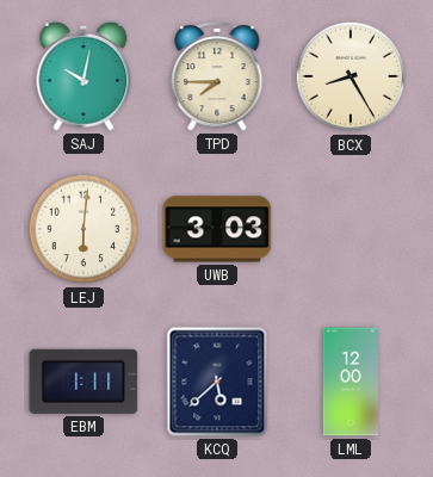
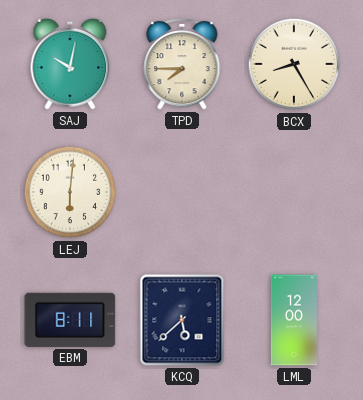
UWB: 3:03 -> none
EBM: 1:11 -> 8:11
